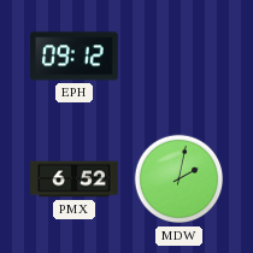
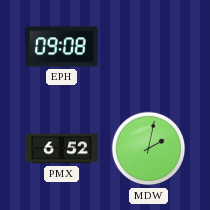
EPH: 09:12 -> 09:08
